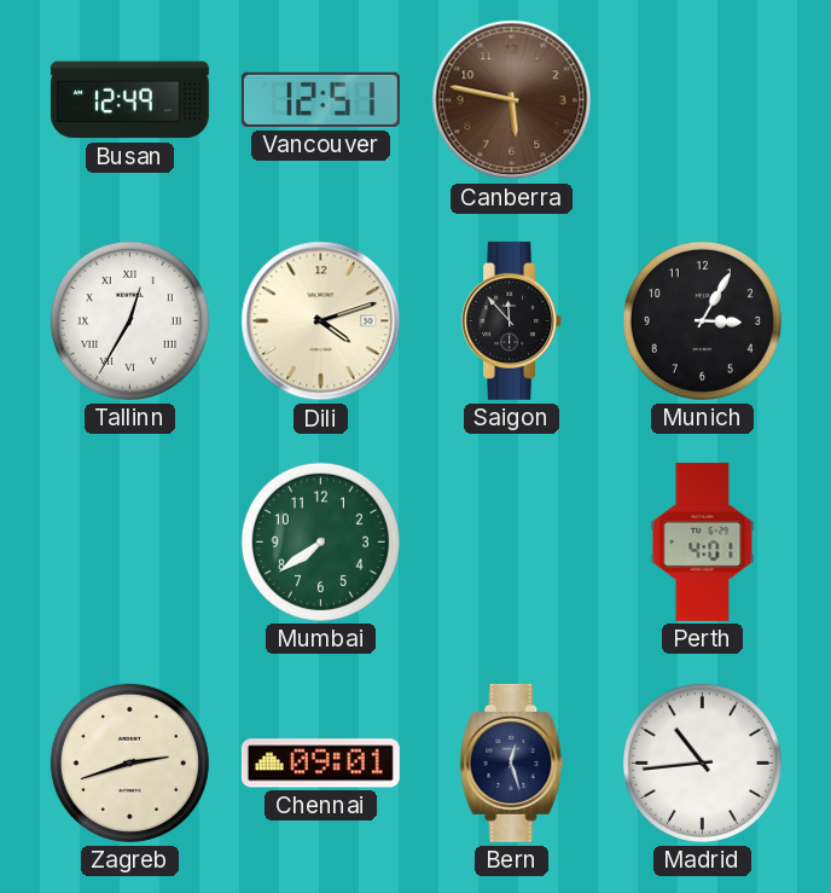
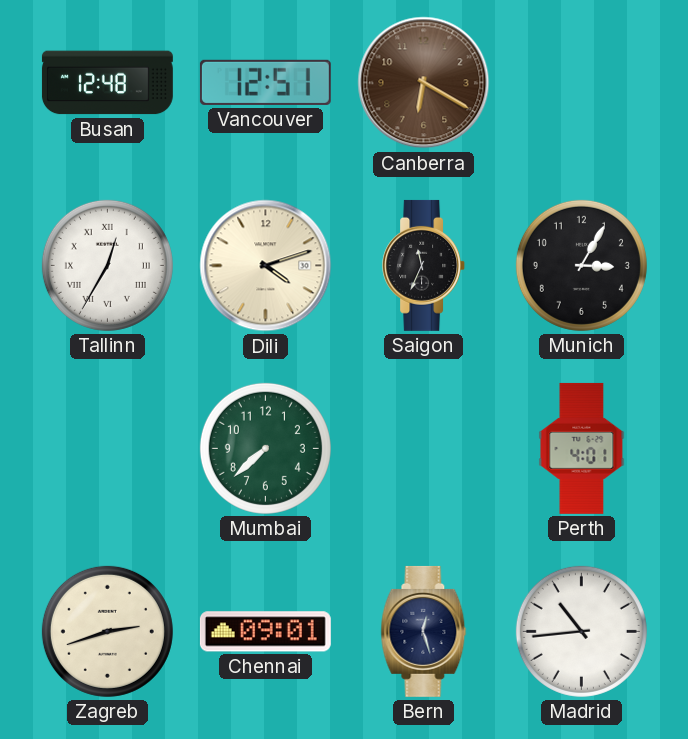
Busan: 12:49 -> 12:48
Canberra: 5:47 -> 6:20
Saigon: 11:53 -> 11:34
Mumbai: 7:39 -> 7:38
